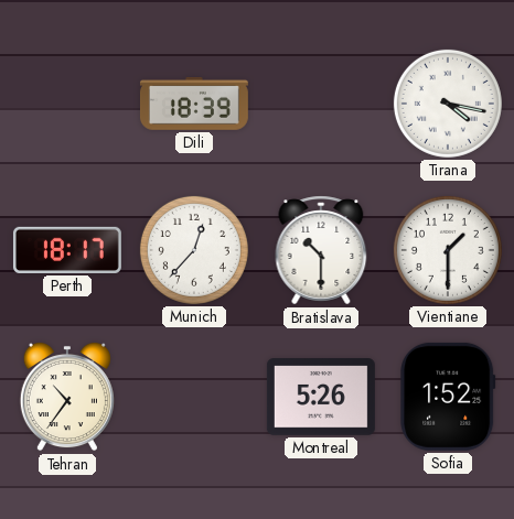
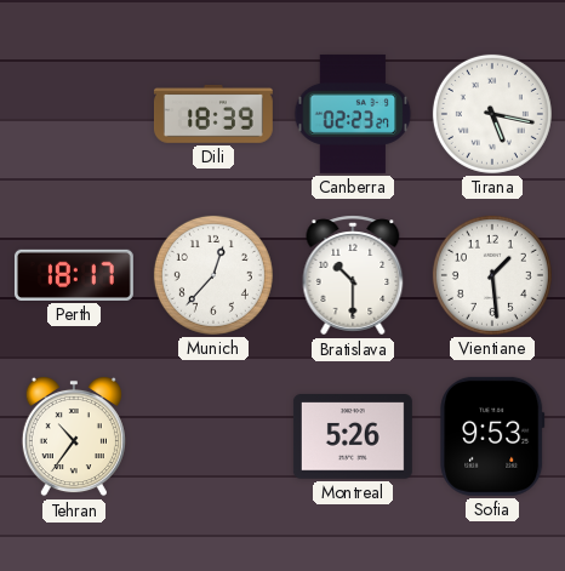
Canberra: none -> 02:23
Tirana: 4:17 -> 5:17
Vientiane: 1:30 -> 1:29
Sofia: 1:52 -> 9:53
